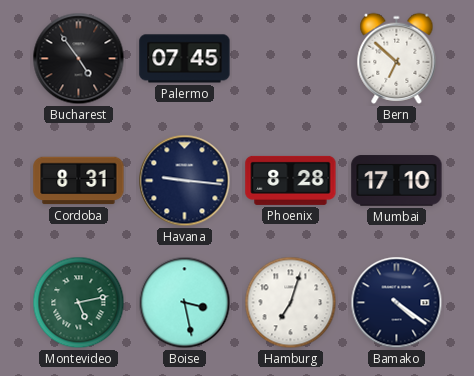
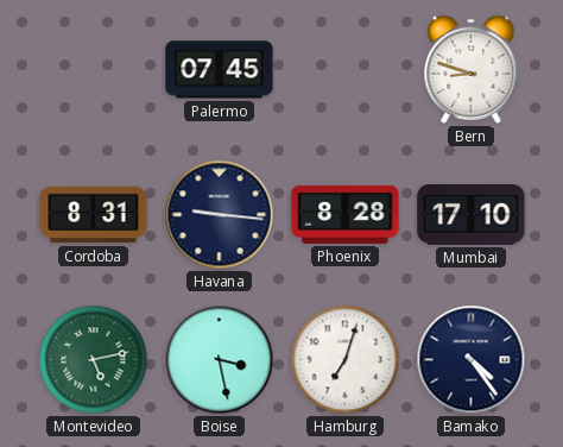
Bucharest: 4:54 -> none
Bern: 6:52 -> 8:48
Bamako: 4:21 -> 4:24
